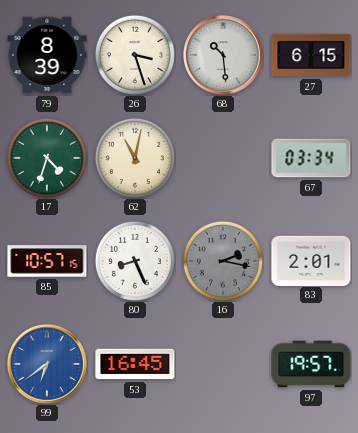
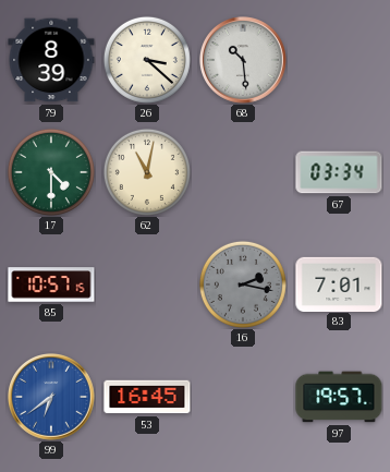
26: 3:27 -> 3:22
27: 6:15 -> none
17: 4:33 -> 4:30
80: 8:26 -> none
83: 2:01 -> 7:01
